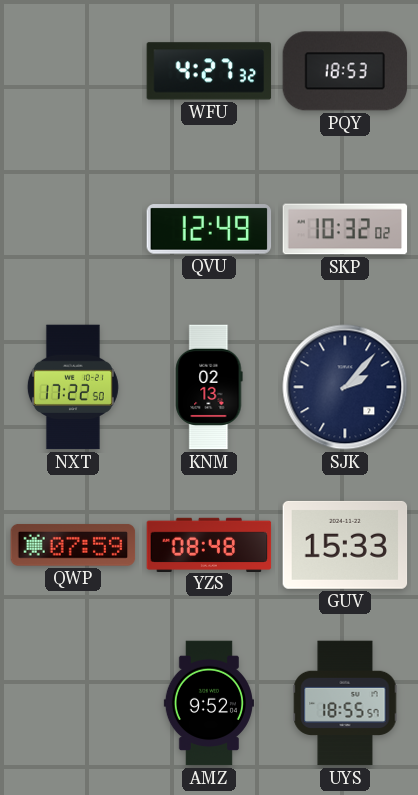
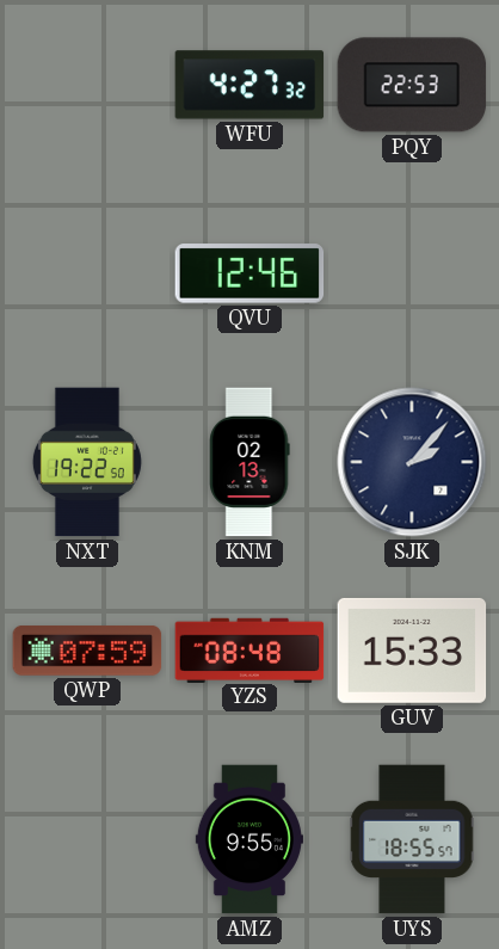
PQY: 18:53 -> 22:53
QVU: 12:49 -> 12:46
SKP: 10:32 -> none
NXT: 17:22 -> 19:22
AMZ: 9:52 -> 9:55
